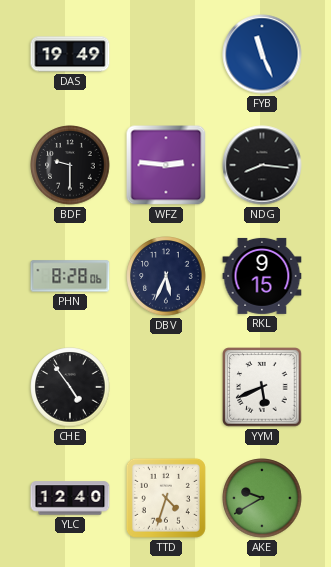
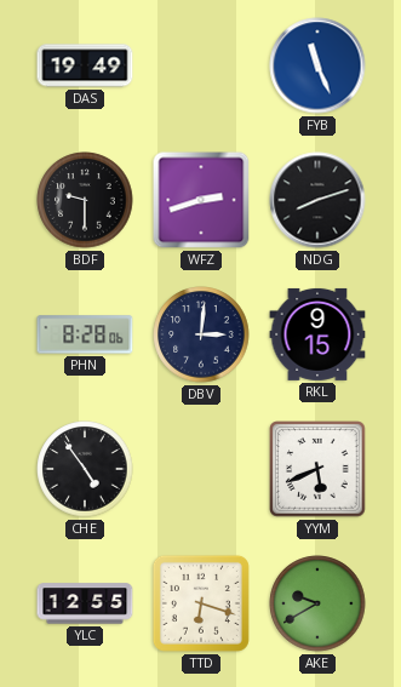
WFZ: 2:46 -> 2:42
NDG: 8:16 -> 8:12
DBV: 5:34 -> 3:01
YLC: 12:40 -> 12:55
TTD: 4:33 -> 6:18
